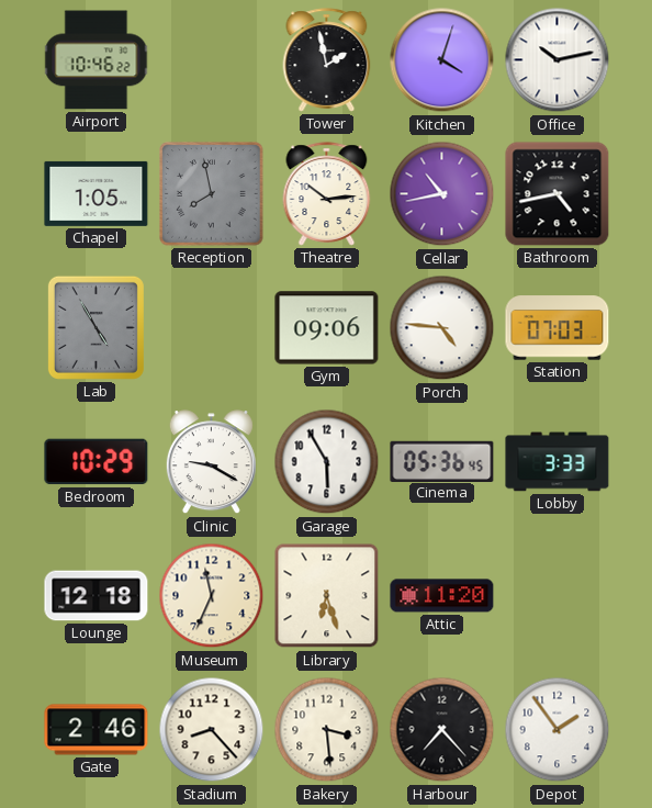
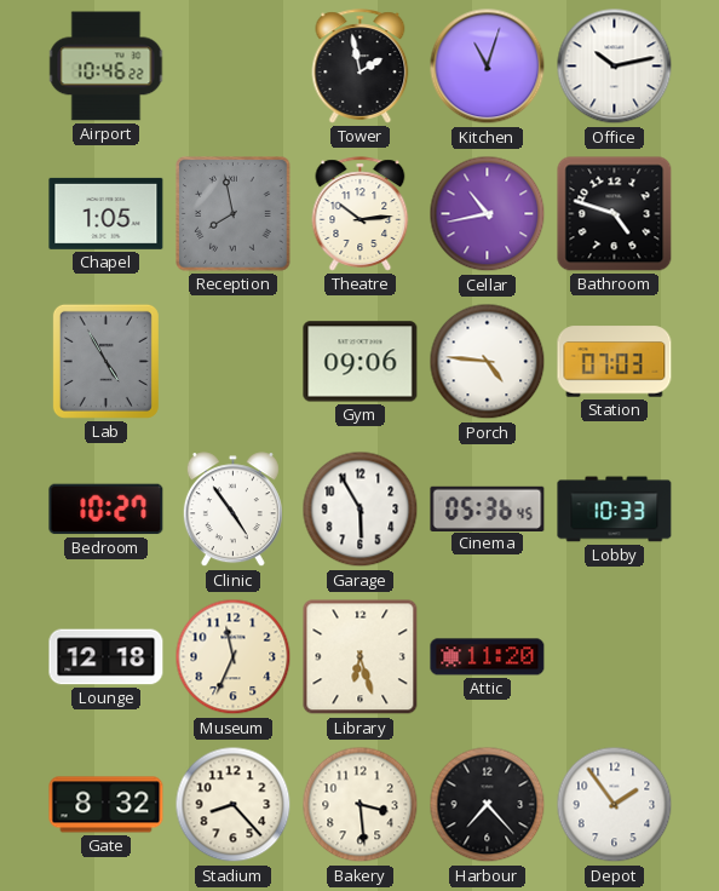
Kitchen: 4:03 -> 11:03
Bathroom: 4:43 -> 4:48
Bedroom: 10:29 -> 10:27
Clinic: 9:20 -> 4:54
Lobby: 3:33 -> 10:33
Gate: 2:46 -> 8:32
